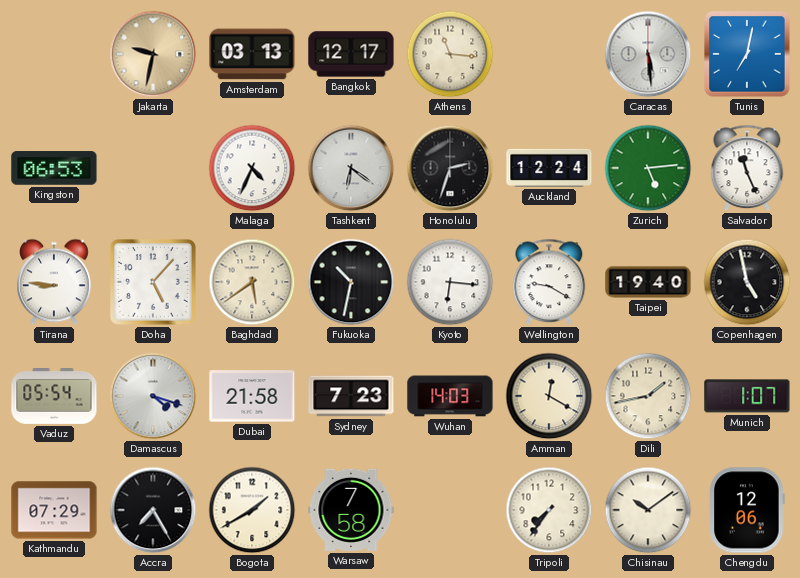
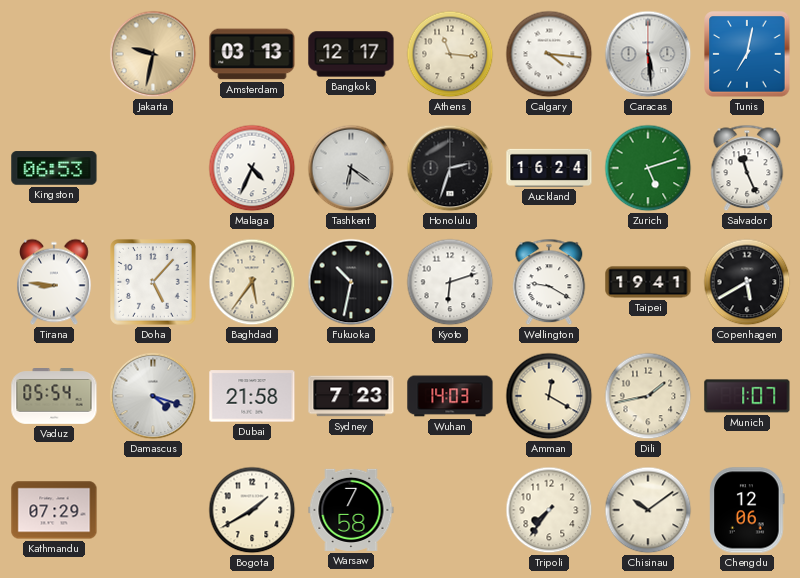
Calgary: none -> 4:16
Auckland: 12:24 -> 16:24
Zurich: 5:14 -> 5:12
Baghdad: 5:39 -> 5:36
Kyoto: 6:16 -> 6:12
Taipei: 19:40 -> 19:41
Copenhagen: 4:58 -> 5:40
Accra: 7:25 -> none
